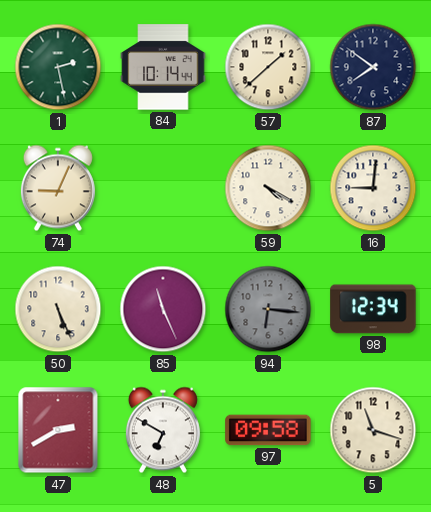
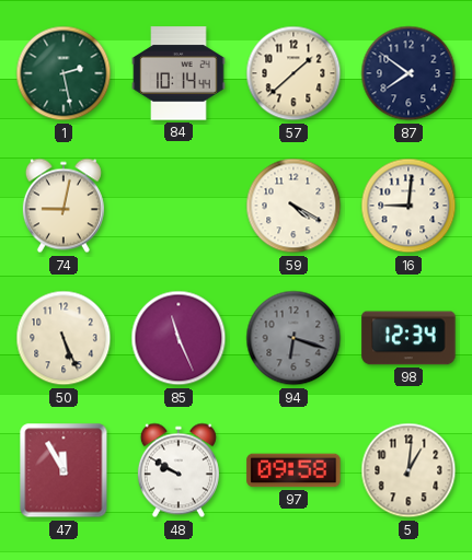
74: 9:04 -> 9:02
94: 6:16 -> 6:18
47: 2:40 -> 11:55
48: 6:50 -> 9:50
5: 11:18 -> 1:01
